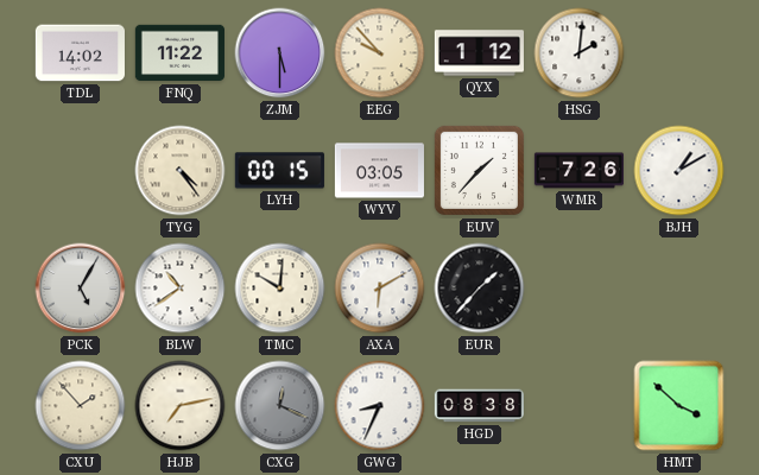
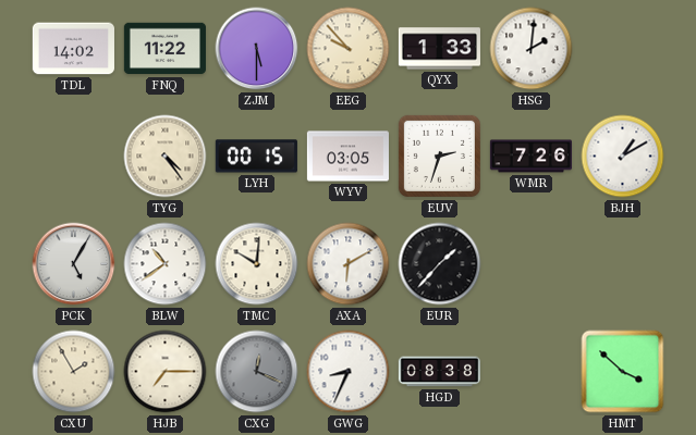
QYX: 1:12 -> 1:33
EUV: 1:37 -> 2:33
CXU: 1:53 -> 1:55
HJB: 7:13 -> 7:15
